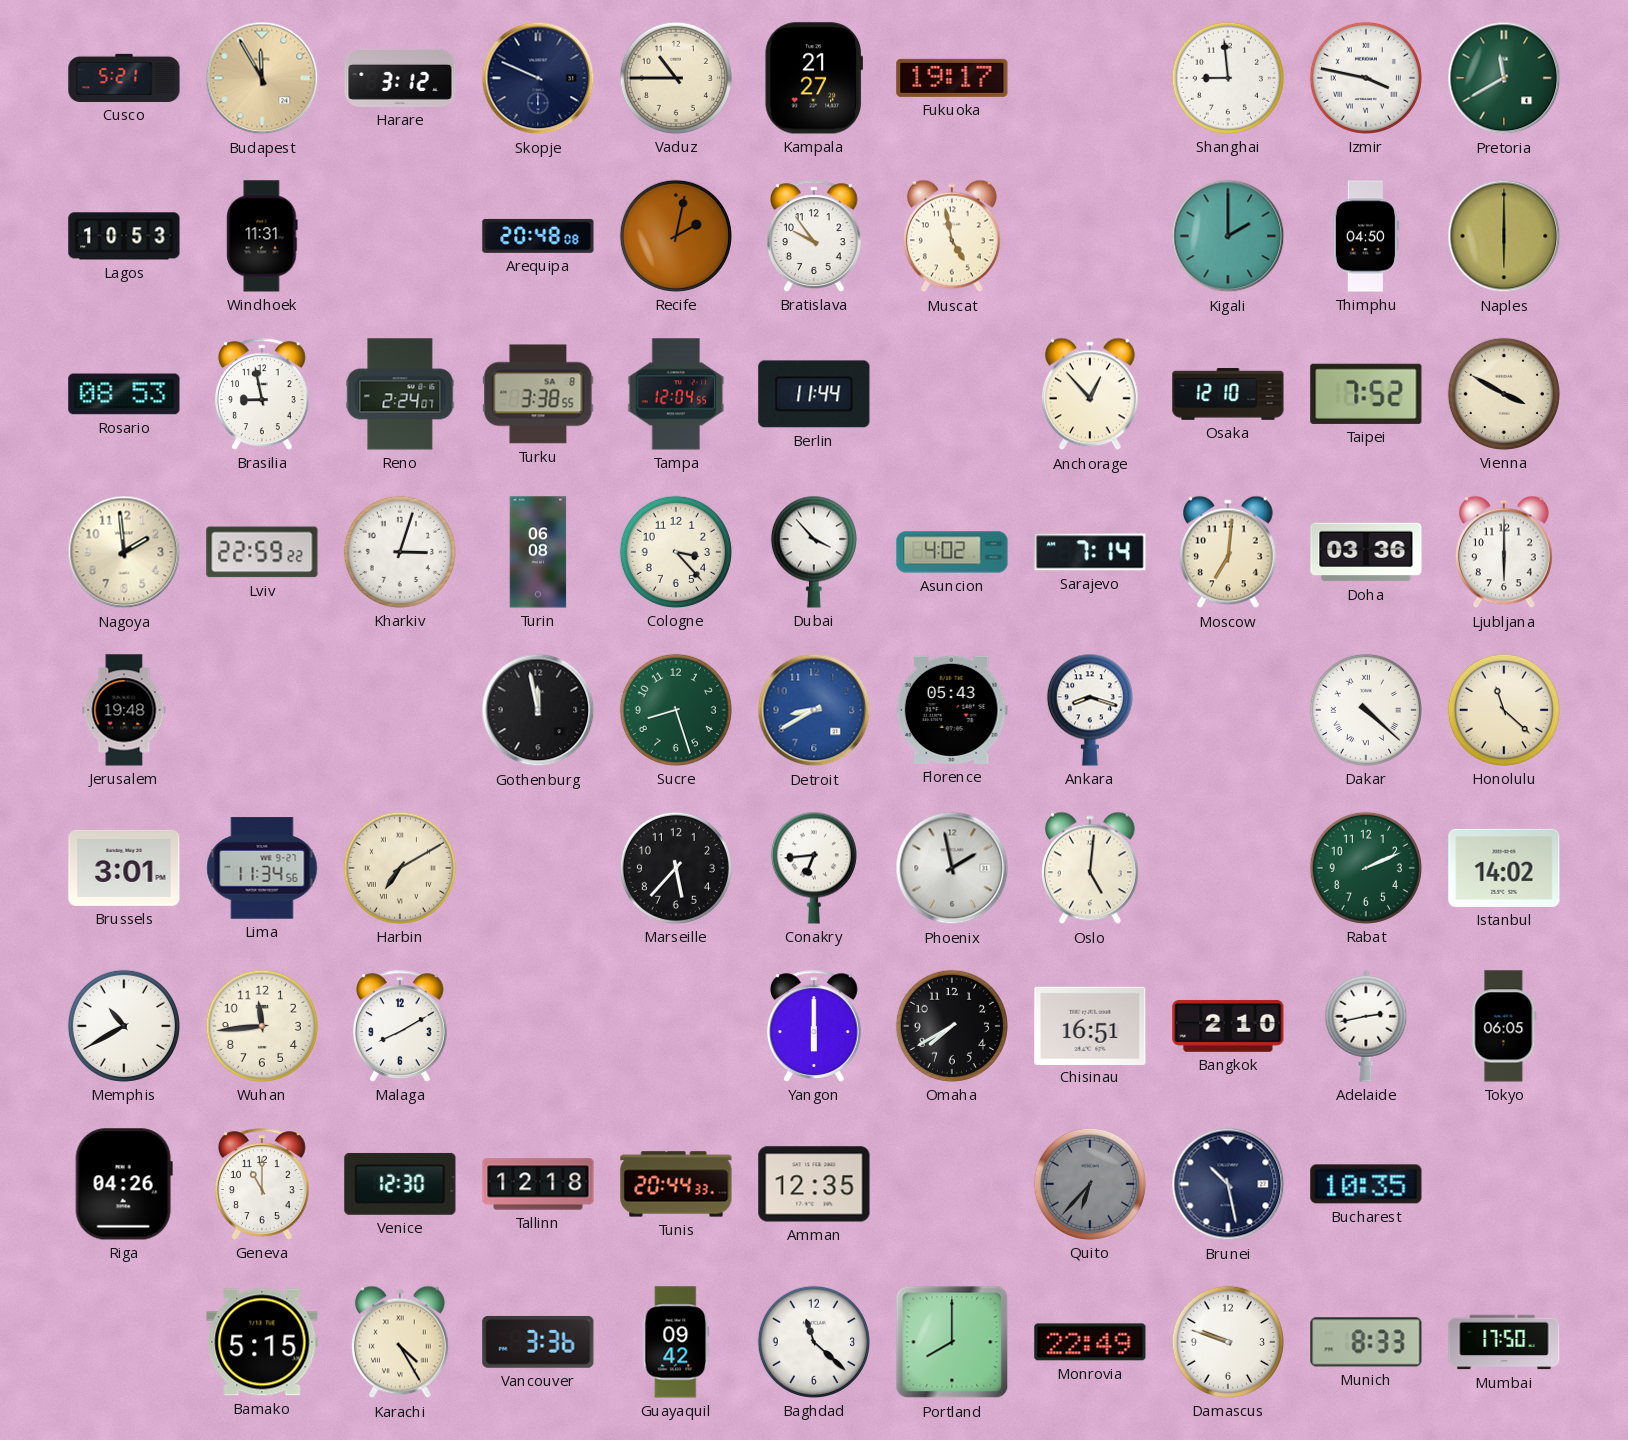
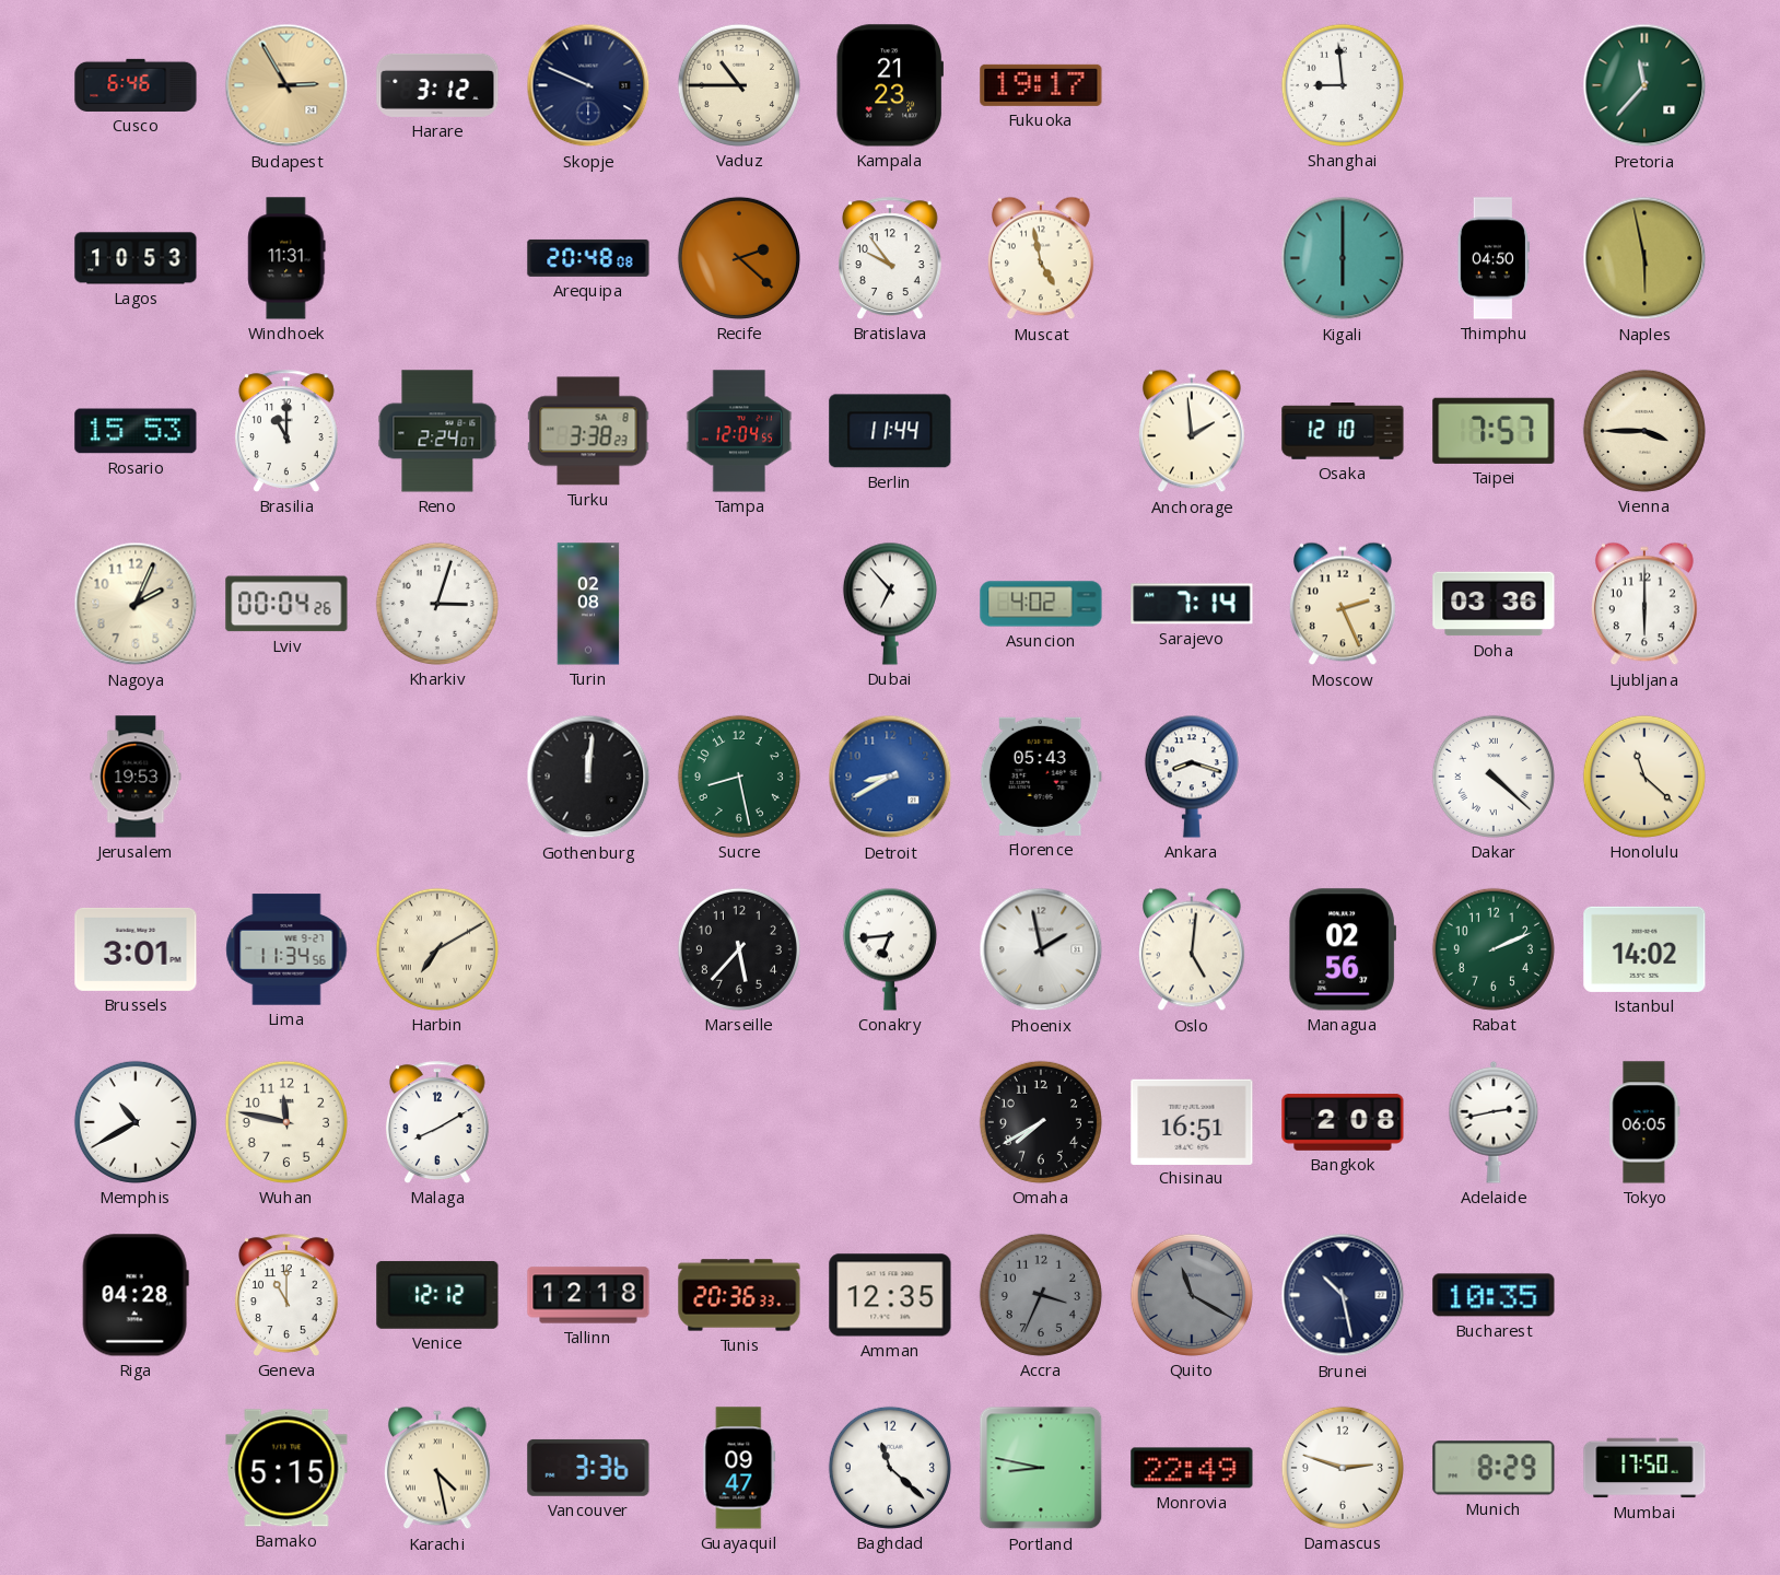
Cusco: 5:21 -> 6:46
Budapest: 11:55 -> 2:55
Kampala: 21:27 -> 21:23
Izmir: 3:47 -> none
Pretoria: 11:40 -> 11:37
Recife: 2:02 -> 2:22
Kigali: 2:00 -> 6:00
Naples: 6:00 -> 5:58
Rosario: 08:53 -> 15:53
Brasilia: 8:58 -> 11:00
Turku: 3:38:55 -> 3:38:23
Anchorage: 12:53 -> 1:59
Taipei: 7:52 -> 7:57
Vienna: 3:50 -> 3:45
Nagoya: 1:59 -> 2:04
Lviv: 22:59 -> 00:04
Turin: 06:08 -> 02:08
Cologne: 3:23 -> none
Dubai: 3:53 -> 6:53
Moscow: 7:01 -> 2:26
Jerusalem: 19:48 -> 19:53
Gothenburg: 11:58 -> 12:01
Sucre: 8:27 -> 8:28
Managua: none -> 02:56
Wuhan: 11:44 -> 11:47
Yangon: 6:00 -> none
Bangkok: 2:10 -> 2:08
Riga: 04:26 -> 04:28
Venice: 12:30 -> 12:12
Tunis: 20:44 -> 20:36
Accra: none -> 3:34
Quito: 6:37 -> 11:20
Karachi: 4:25 -> 4:28
Guayaquil: 09:42 -> 09:47
Portland: 8:00 -> 8:47
Damascus: 9:48 -> 2:48
Munich: 8:33 -> 8:29
